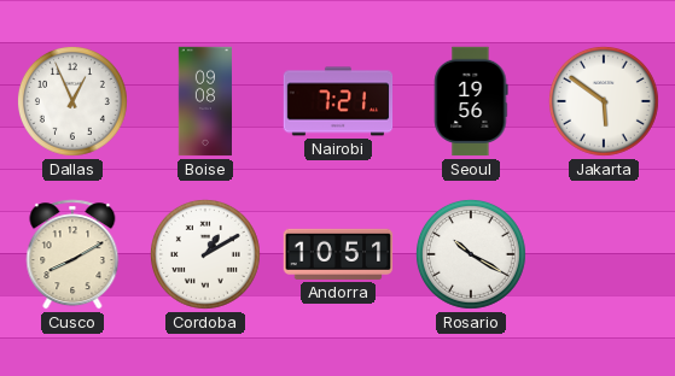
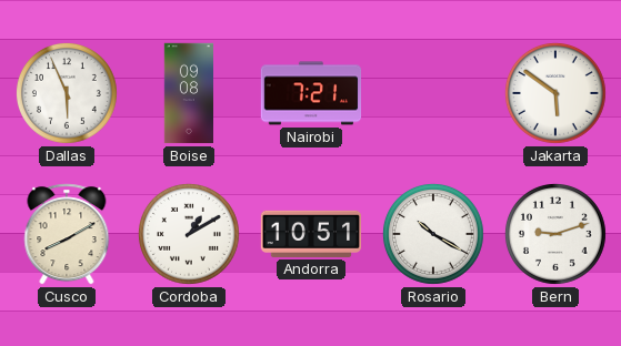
Dallas: 12:56 -> 5:56
Seoul: 19:56 -> none
Bern: none -> 9:12
